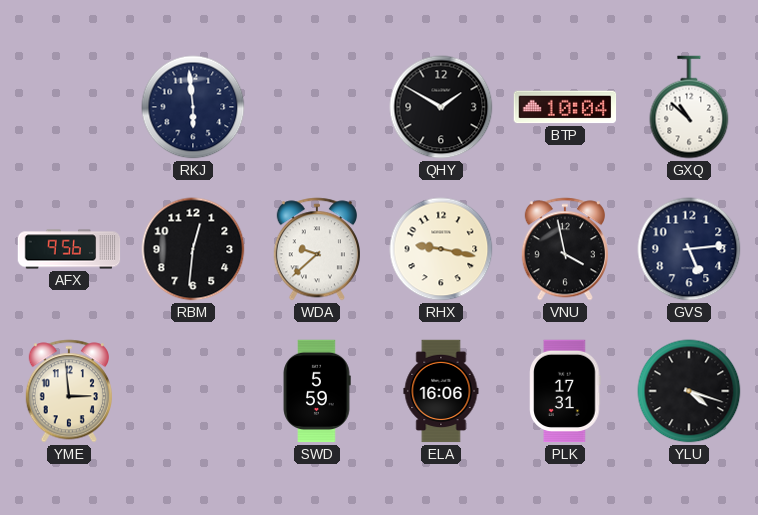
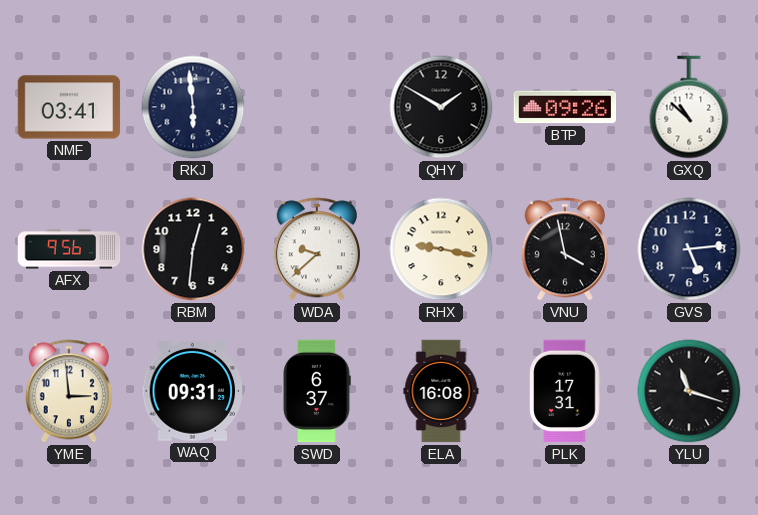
NMF: none -> 03:41
BTP: 10:04 -> 09:26
WAQ: none -> 09:31
SWD: 5:59 -> 6:37
ELA: 16:06 -> 16:08
YLU: 4:18 -> 11:18
